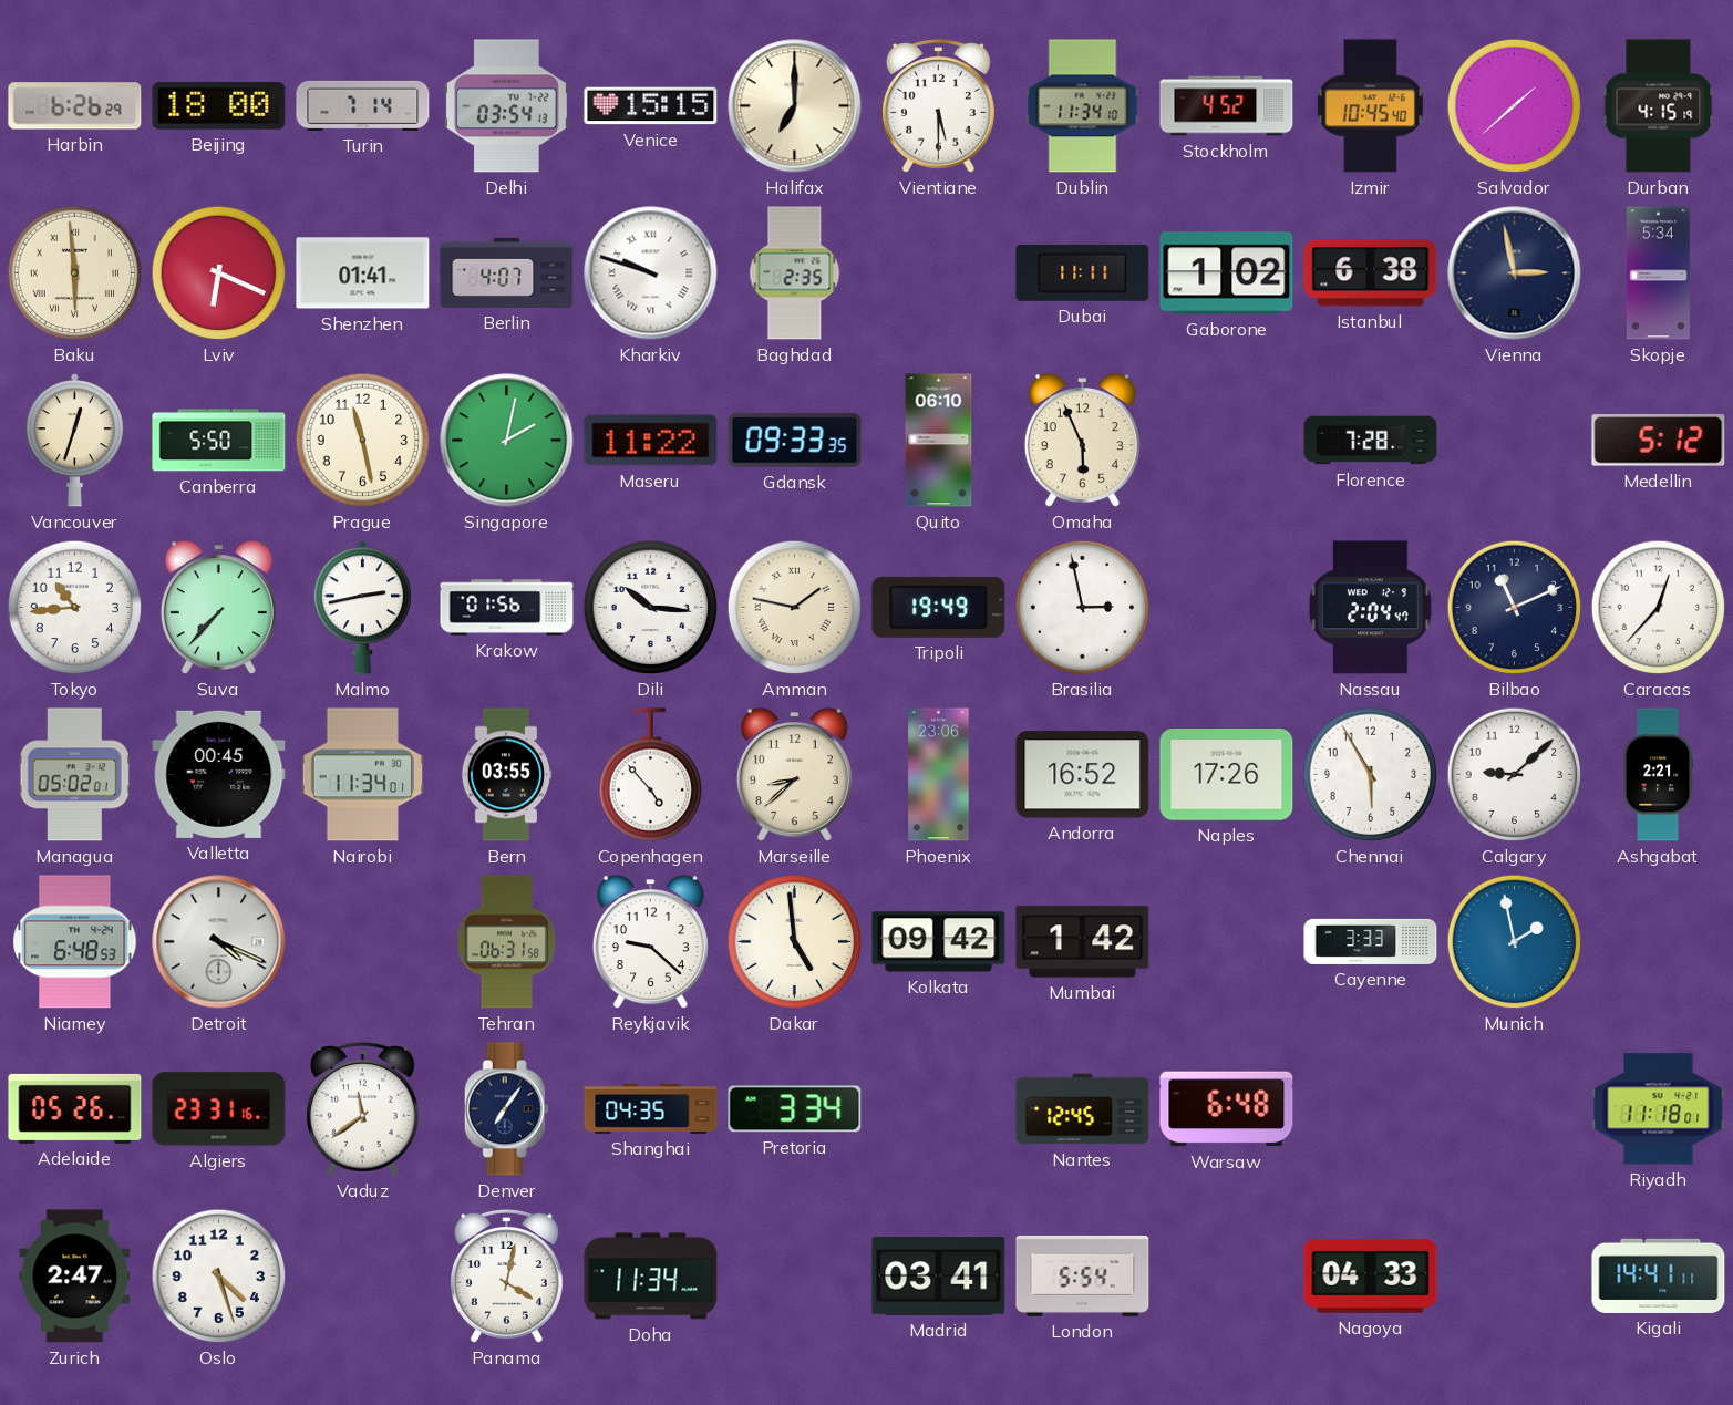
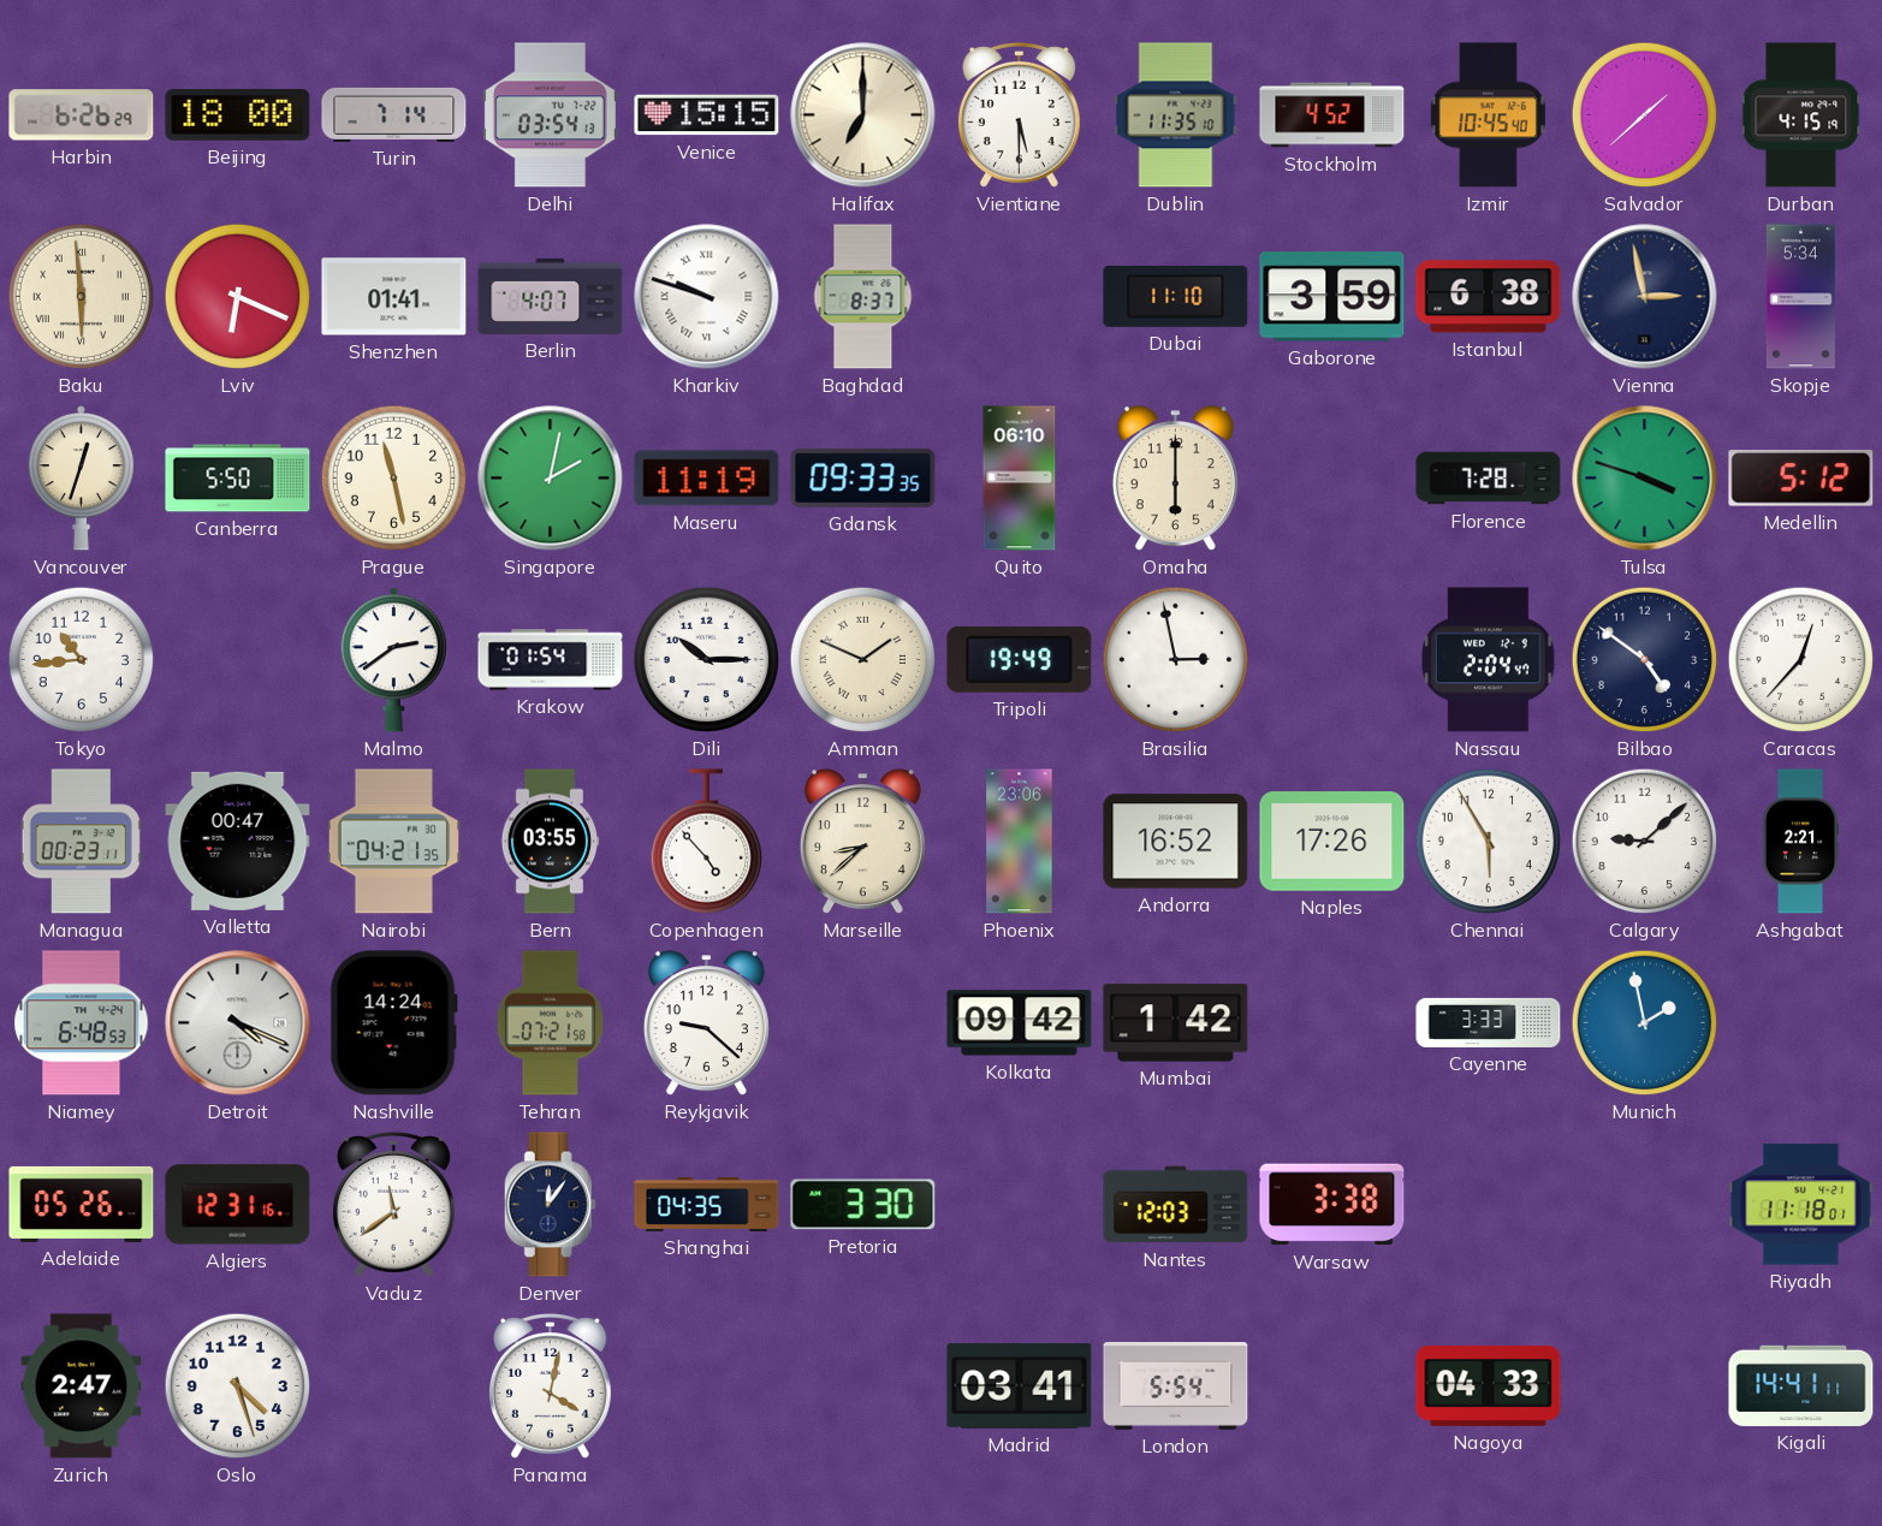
Dublin: 11:34 -> 11:35
Baghdad: 2:35 -> 8:37
Dubai: 11:11 -> 11:10
Gaborone: 1:02 -> 3:59
Maseru: 11:22 -> 11:19
Omaha: 5:56 -> 6:00
Tulsa: none -> 3:48
Suva: 7:37 -> none
Malmo: 2:43 -> 2:39
Krakow: 01:56 -> 01:54
Dili: 10:16 -> 10:15
Amman: 1:47 -> 1:49
Bilbao: 11:11 -> 4:51
Managua: 05:02 -> 00:23
Valletta: 00:45 -> 00:47
Nairobi: 11:34 -> 04:21
Nashville: none -> 14:24
Tehran: 06:31 -> 07:21
Dakar: 4:59 -> none
Algiers: 23:31 -> 12:31
Denver: 7:06 -> 12:06
Pretoria: 3:34 -> 3:30
Nantes: 12:45 -> 12:03
Warsaw: 6:48 -> 3:38
Doha: 11:34 -> none
